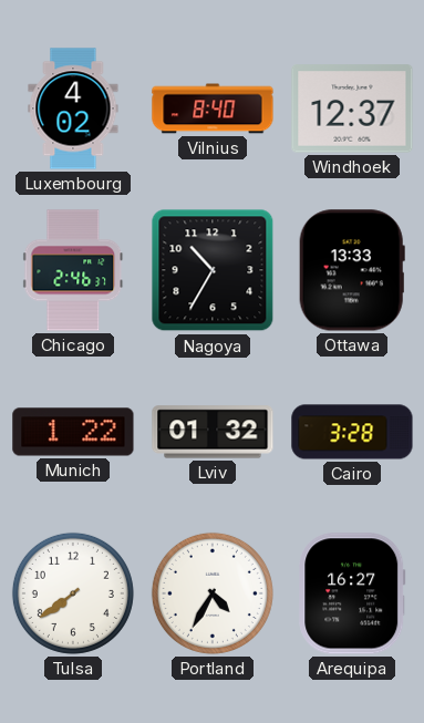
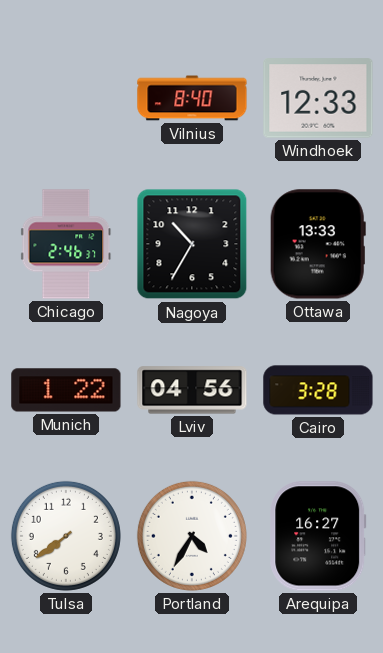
Luxembourg: 4:02 -> none
Windhoek: 12:37 -> 12:33
Lviv: 01:32 -> 04:56
